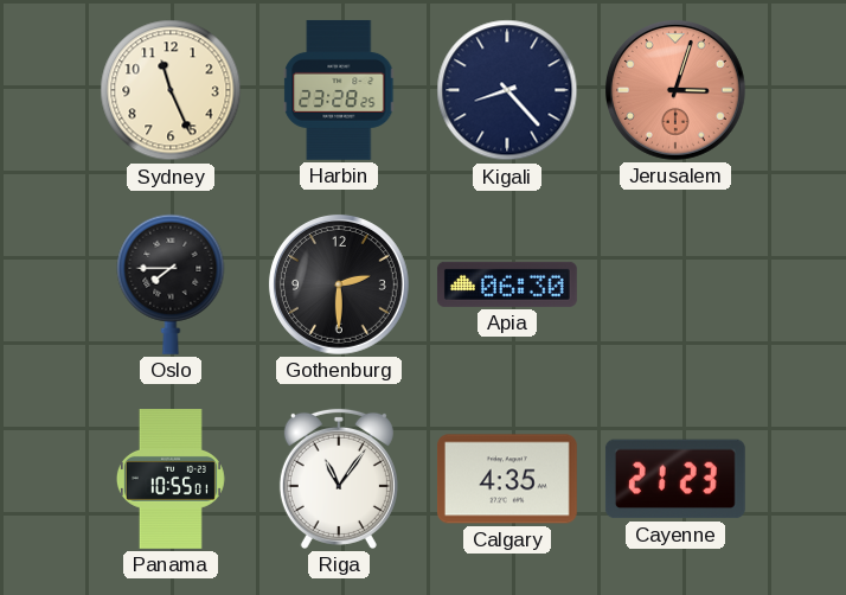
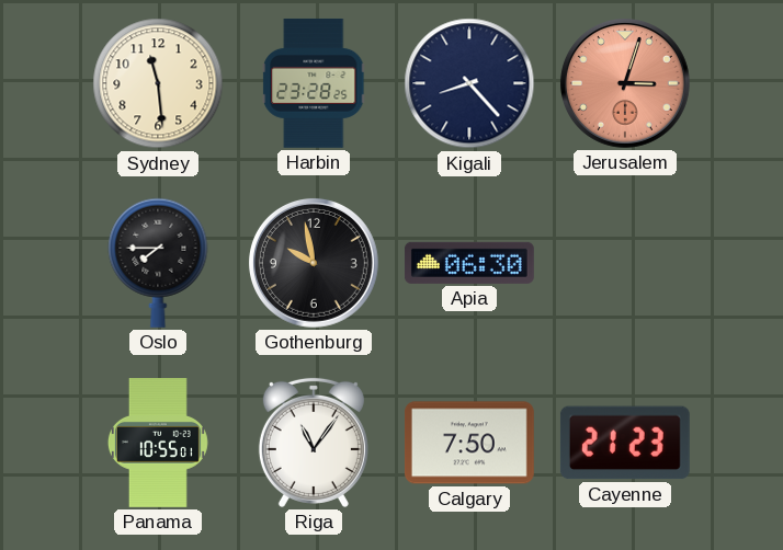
Sydney: 11:26 -> 11:29
Gothenburg: 2:30 -> 9:58
Calgary: 4:35 -> 7:50
